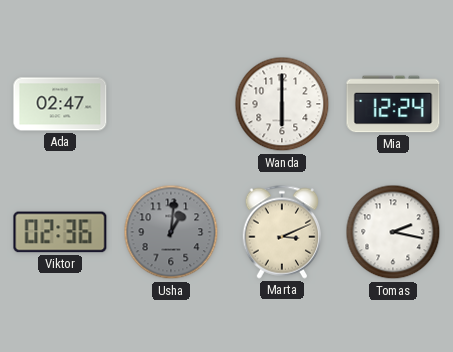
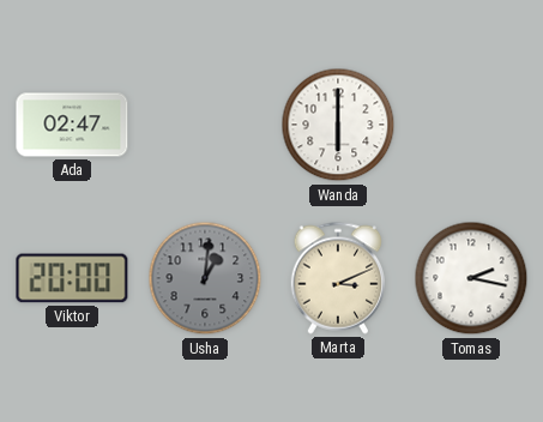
Mia: 12:24 -> none
Viktor: 02:36 -> 20:00
